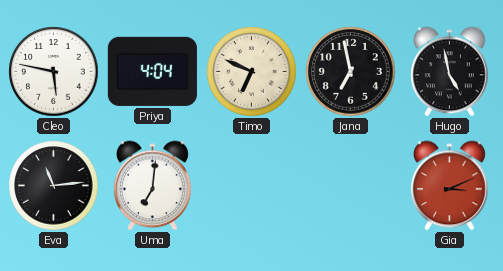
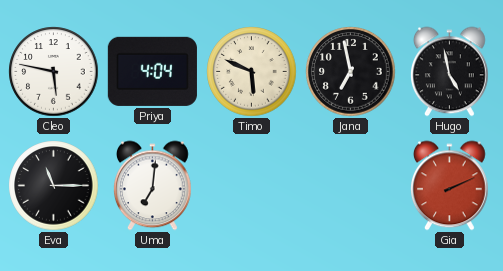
Timo: 6:49 -> 5:49
Eva: 11:14 -> 11:15
Gia: 3:11 -> 2:11
